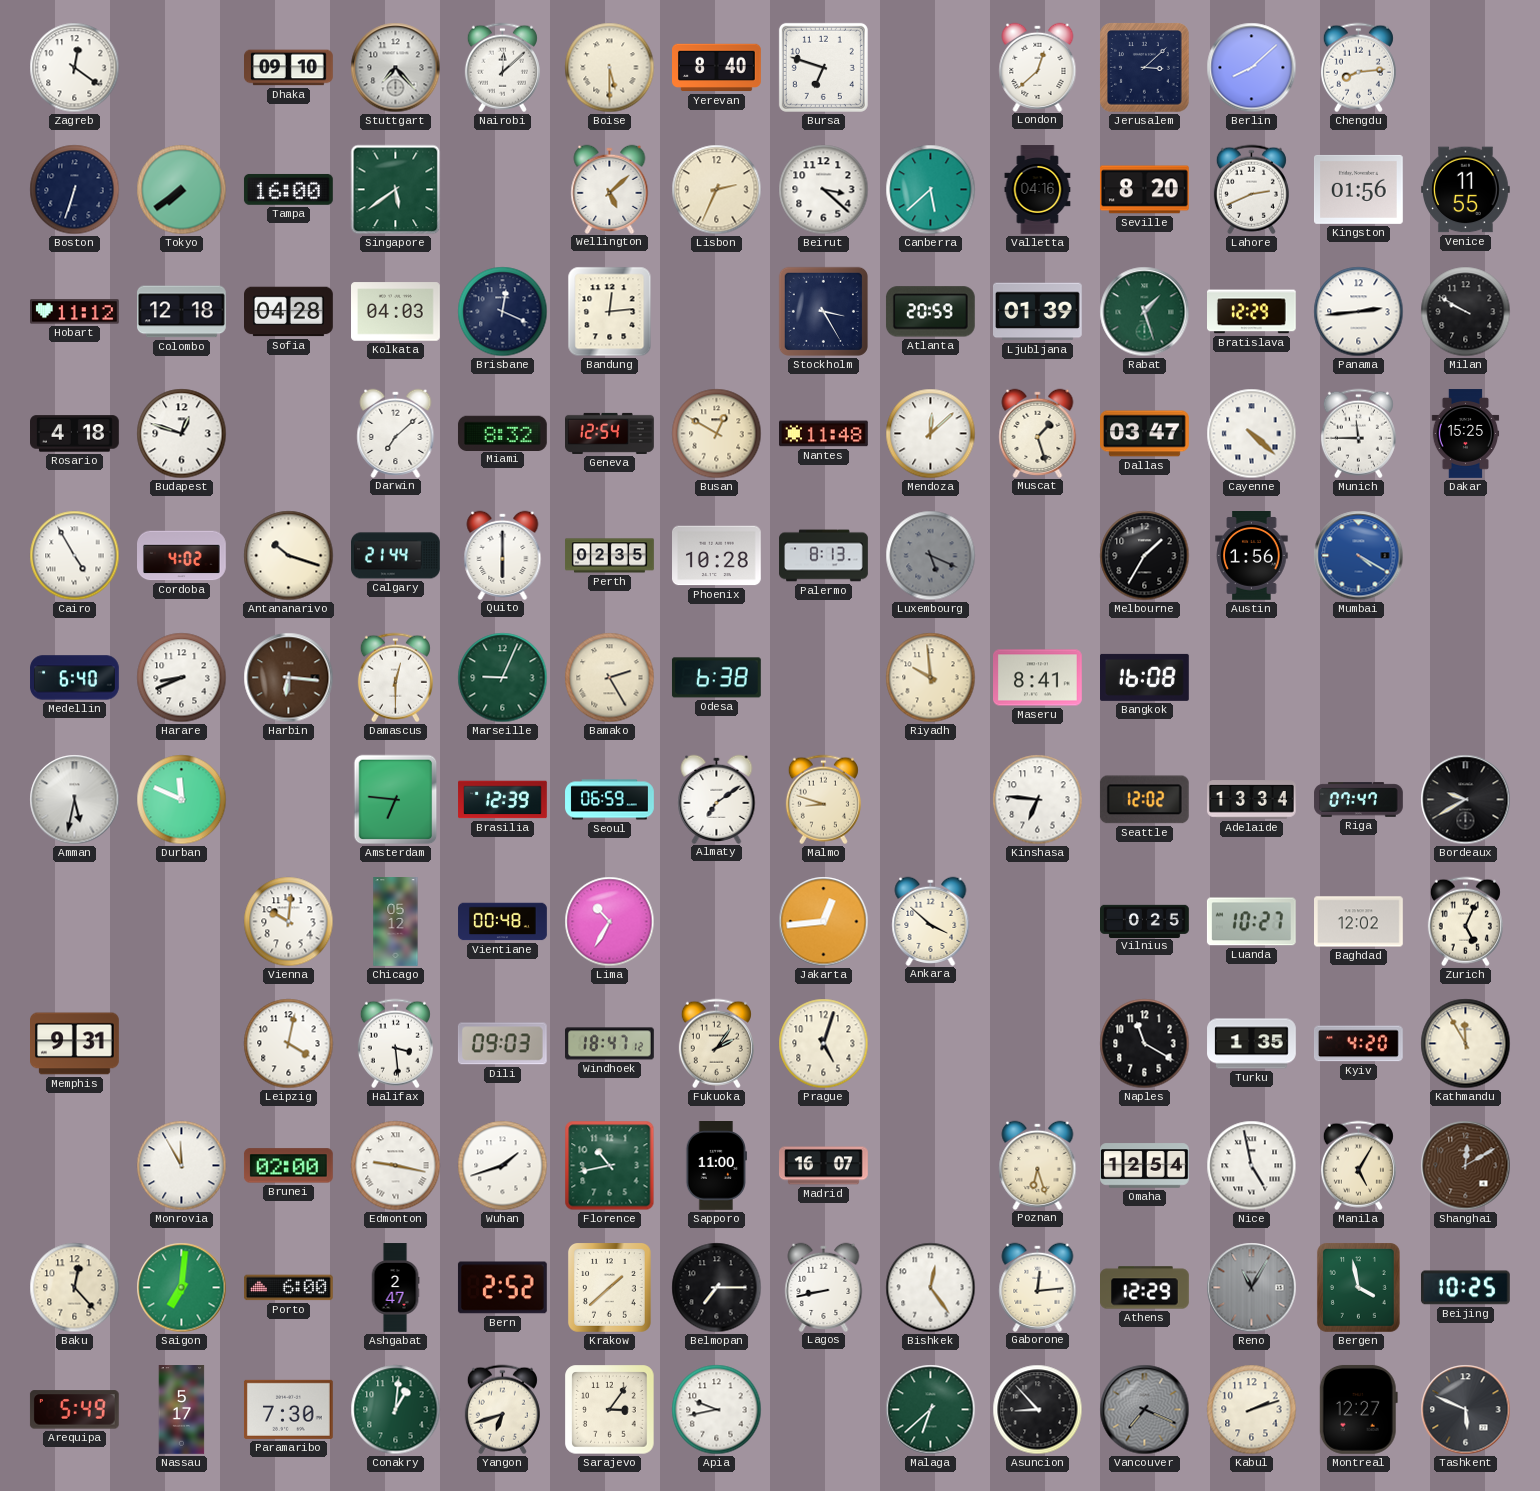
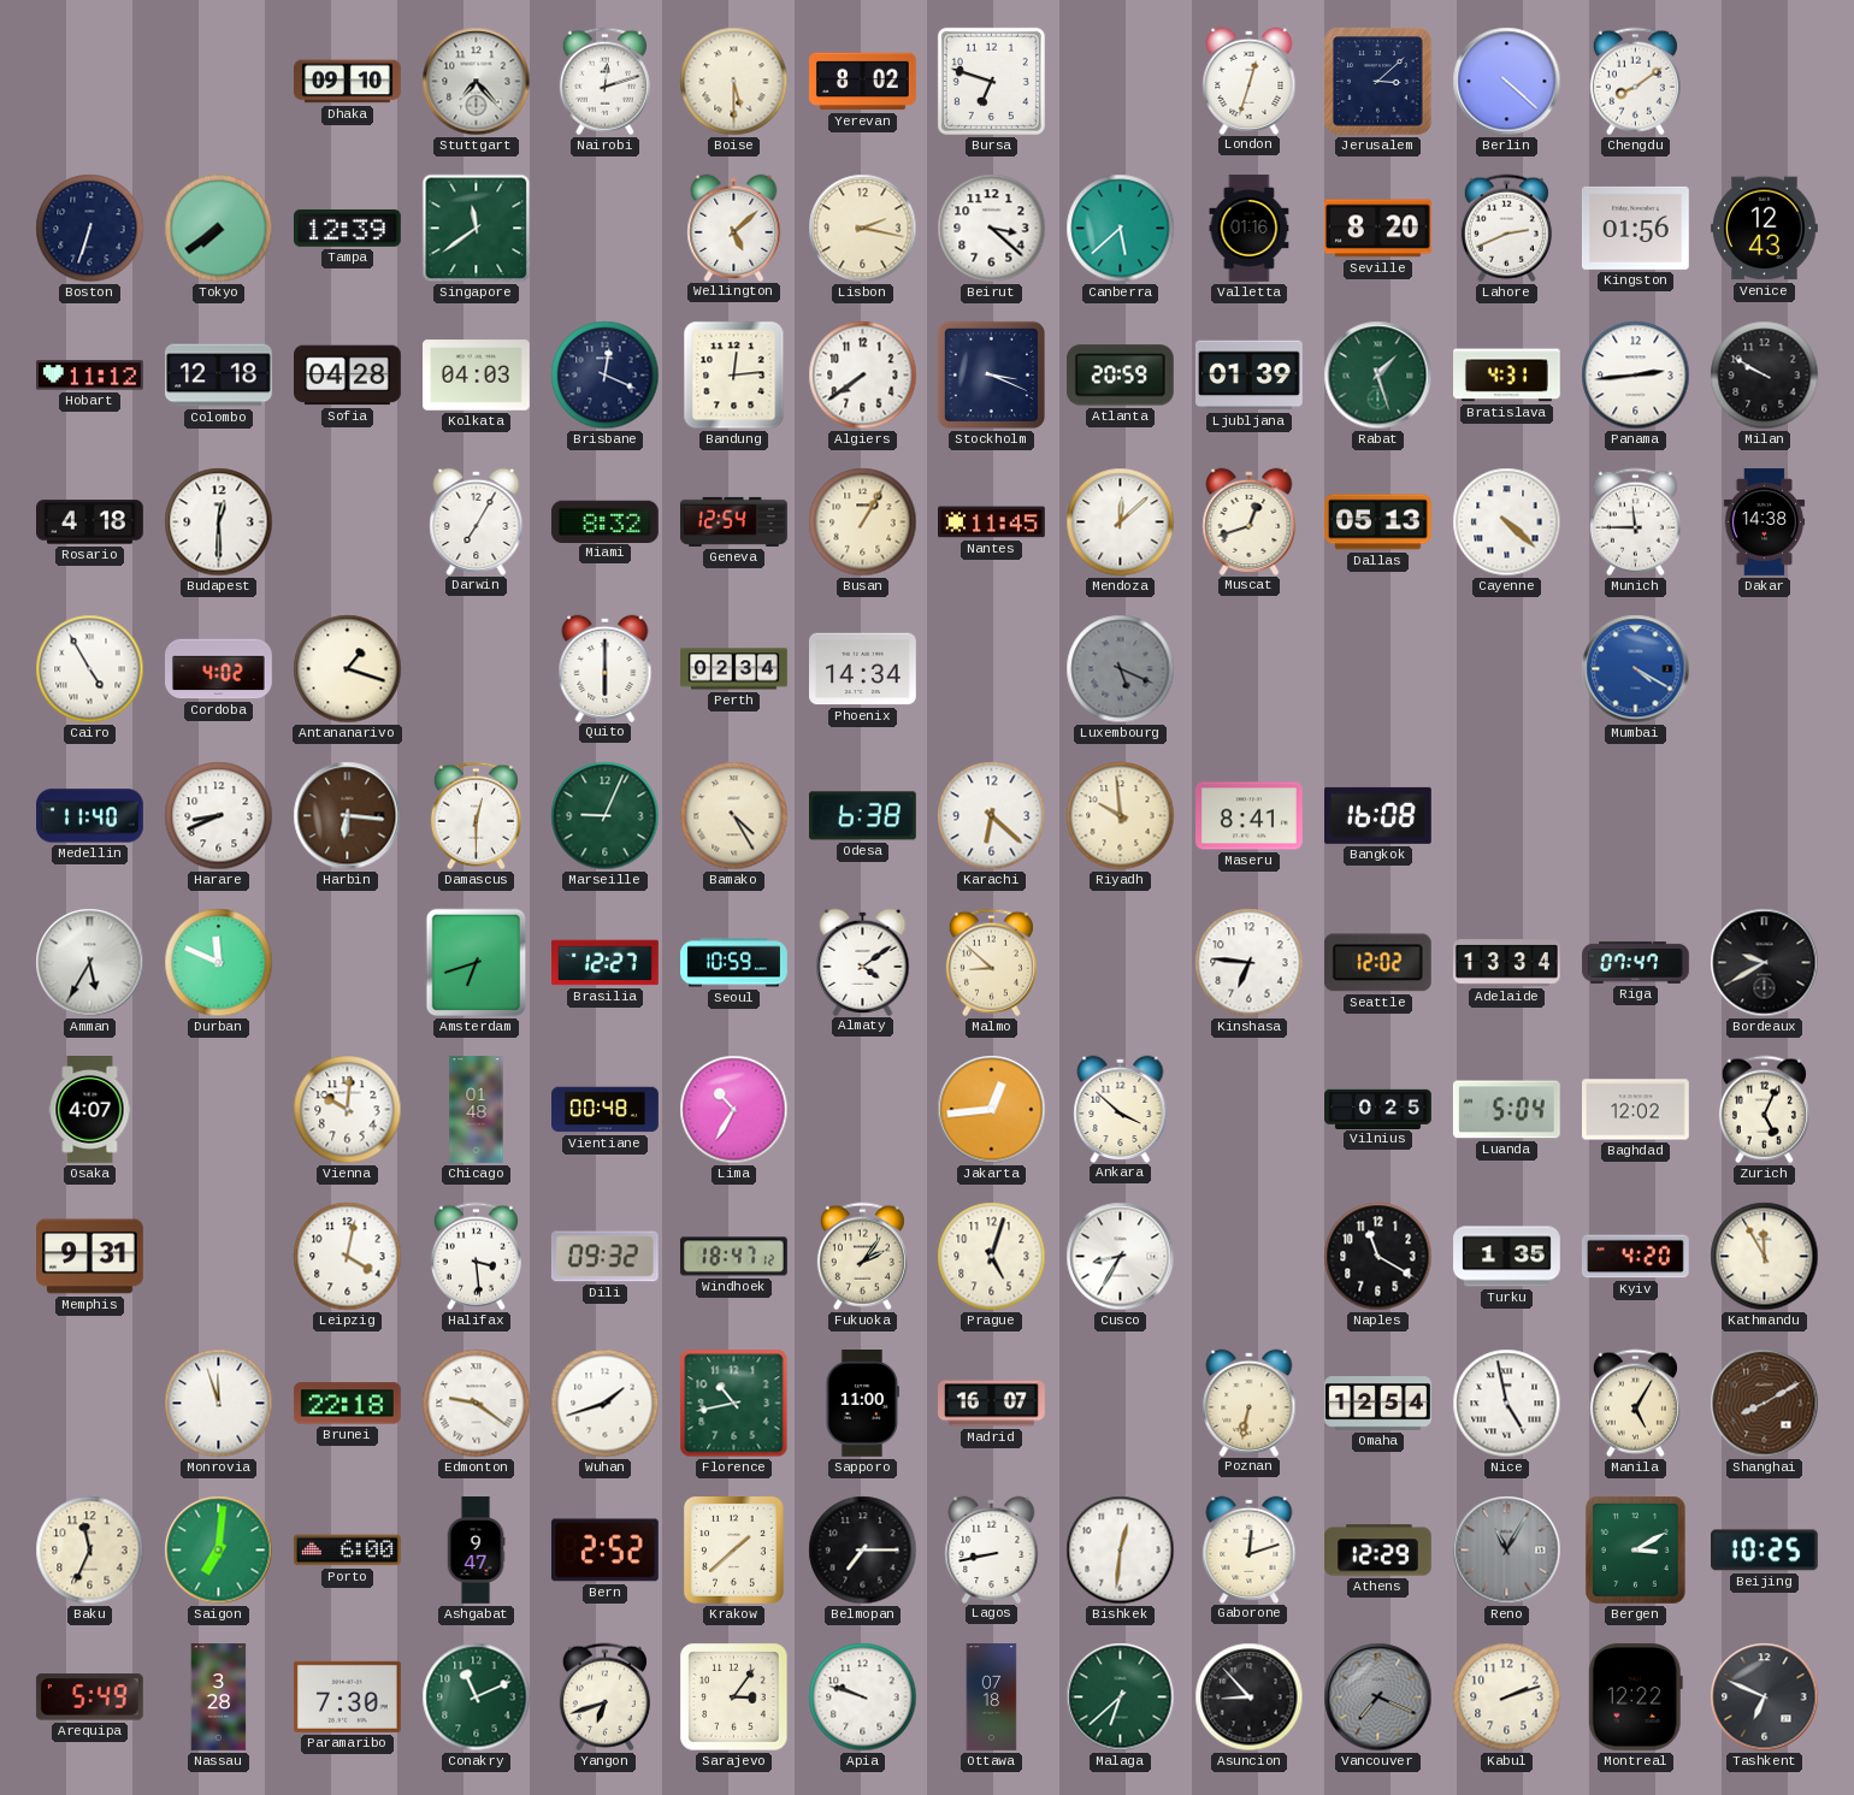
Zagreb: 12:21 -> none
Nairobi: 12:08 -> 12:12
Yerevan: 8:40 -> 8:02
London: 12:38 -> 12:33
Berlin: 8:08 -> 4:22
Chengdu: 8:14 -> 8:09
Tampa: 16:00 -> 12:39
Singapore: 5:39 -> 11:39
Lisbon: 2:34 -> 2:17
Valletta: 04:16 -> 01:16
Venice: 11:55 -> 12:43
Algiers: none -> 7:39
Stockholm: 3:25 -> 3:19
Bratislava: 12:29 -> 4:31
Budapest: 12:48 -> 12:30
Darwin: 7:08 -> 7:05
Busan: 12:50 -> 1:05
Nantes: 11:48 -> 11:45
Muscat: 1:27 -> 12:42
Dallas: 03:47 -> 05:13
Dakar: 15:25 -> 14:38
Antananarivo: 10:18 -> 1:18
Calgary: 21:44 -> none
Perth: 02:35 -> 02:34
Phoenix: 10:28 -> 14:34
Palermo: 8:13 -> none
Melbourne: 1:35 -> none
Austin: 1:56 -> none
Medellin: 6:40 -> 11:40
Bamako: 2:25 -> 4:25
Karachi: none -> 6:22
Amman: 5:32 -> 5:35
Amsterdam: 6:46 -> 6:42
Brasilia: 12:39 -> 12:27
Seoul: 06:59 -> 10:59
Almaty: 7:09 -> 4:09
Malmo: 8:48 -> 8:52
Osaka: none -> 4:07
Chicago: 05:12 -> 01:48
Luanda: 10:27 -> 5:04
Dili: 09:03 -> 09:32
Cusco: none -> 8:35
Monrovia: 11:55 -> 11:57
Brunei: 02:00 -> 22:18
Edmonton: 9:17 -> 9:21
Poznan: 6:27 -> 6:32
Shanghai: 12:10 -> 8:10
Baku: 12:23 -> 11:34
Ashgabat: 2:47 -> 9:47
Bishkek: 12:24 -> 12:31
Gaborone: 12:14 -> 12:12
Bergen: 3:58 -> 3:10
Nassau: 5:17 -> 3:28
Conakry: 1:01 -> 11:11
Apia: 9:43 -> 9:48
Ottawa: none -> 07:18
Montreal: 12:27 -> 12:22
Tashkent: 5:49 -> 6:49
